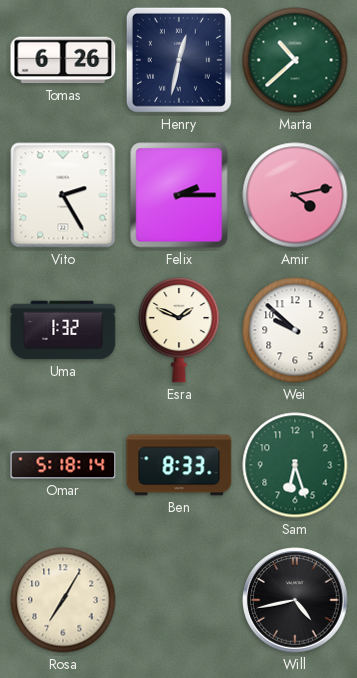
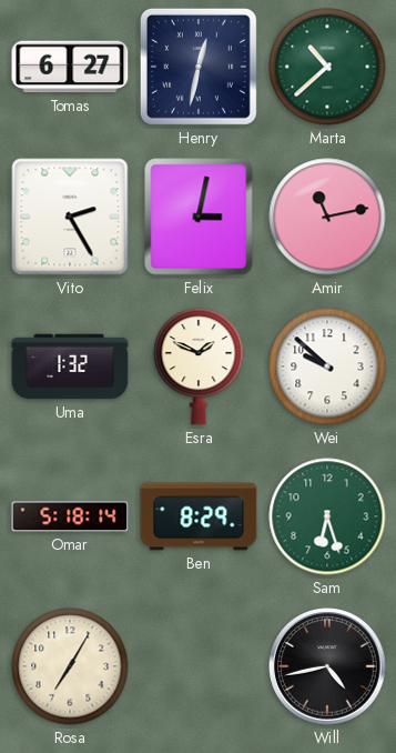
Tomas: 6:26 -> 6:27
Felix: 2:15 -> 3:02
Amir: 4:13 -> 11:13
Ben: 8:33 -> 8:29
